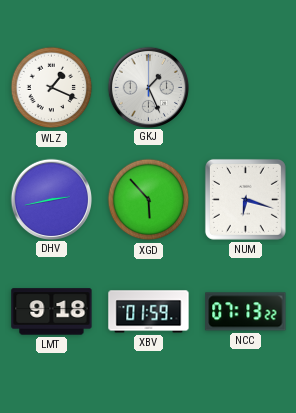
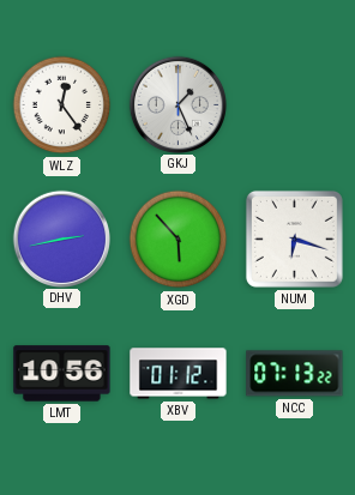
WLZ: 1:19 -> 12:24
LMT: 9:18 -> 10:56
XBV: 01:59 -> 01:12
